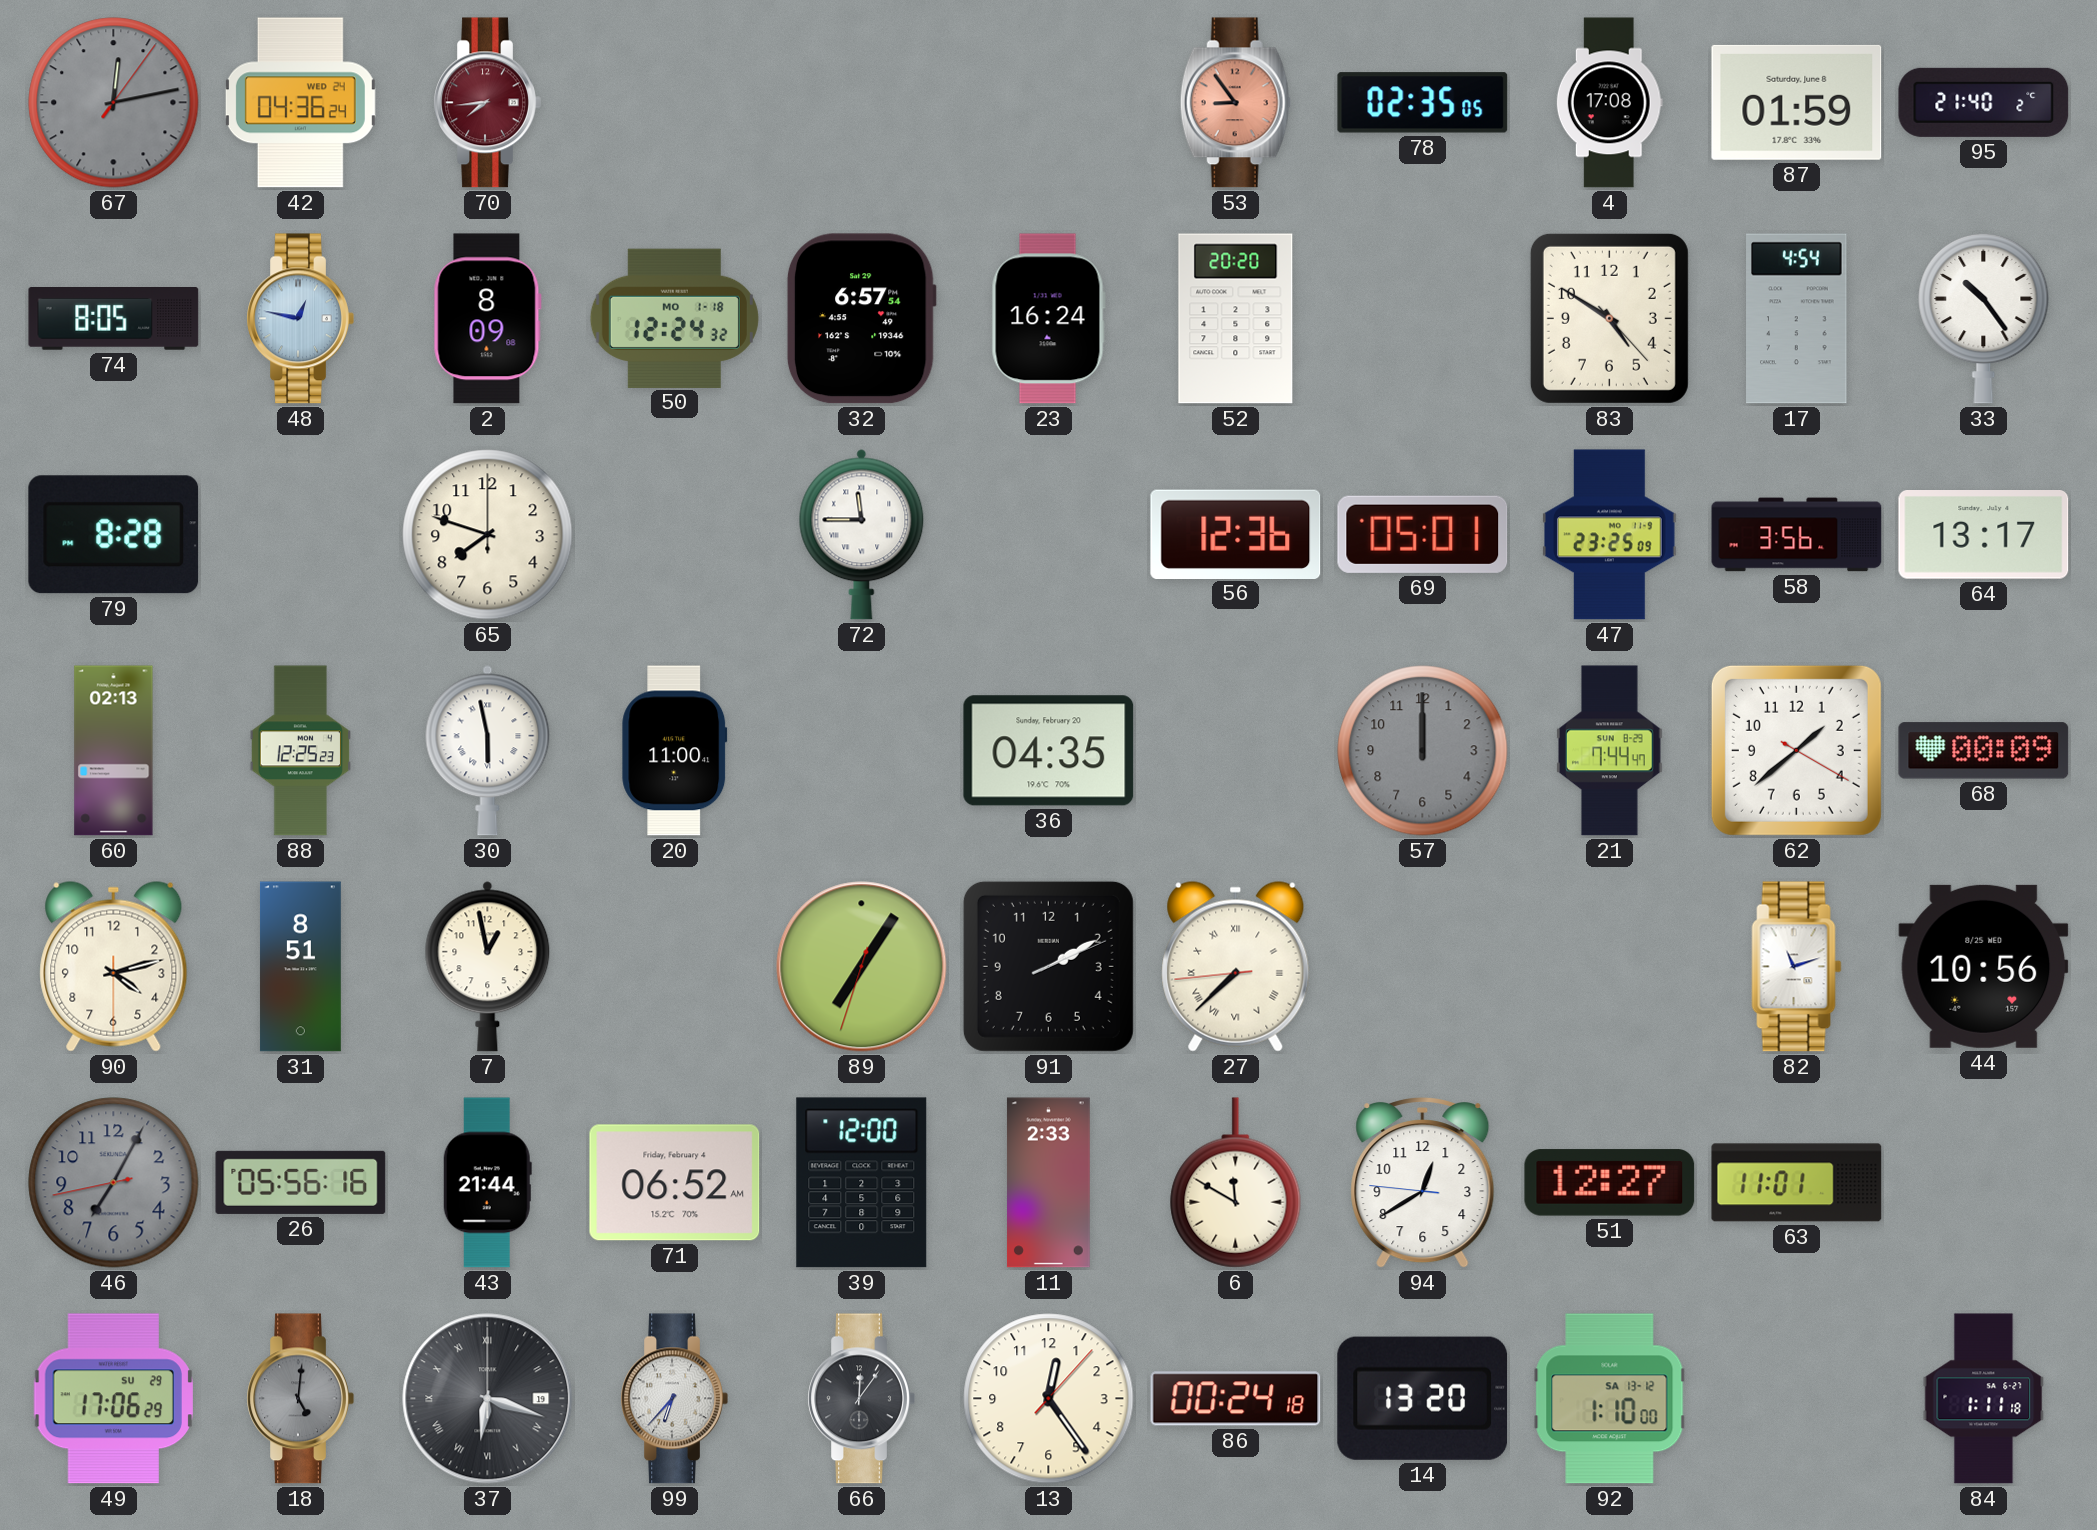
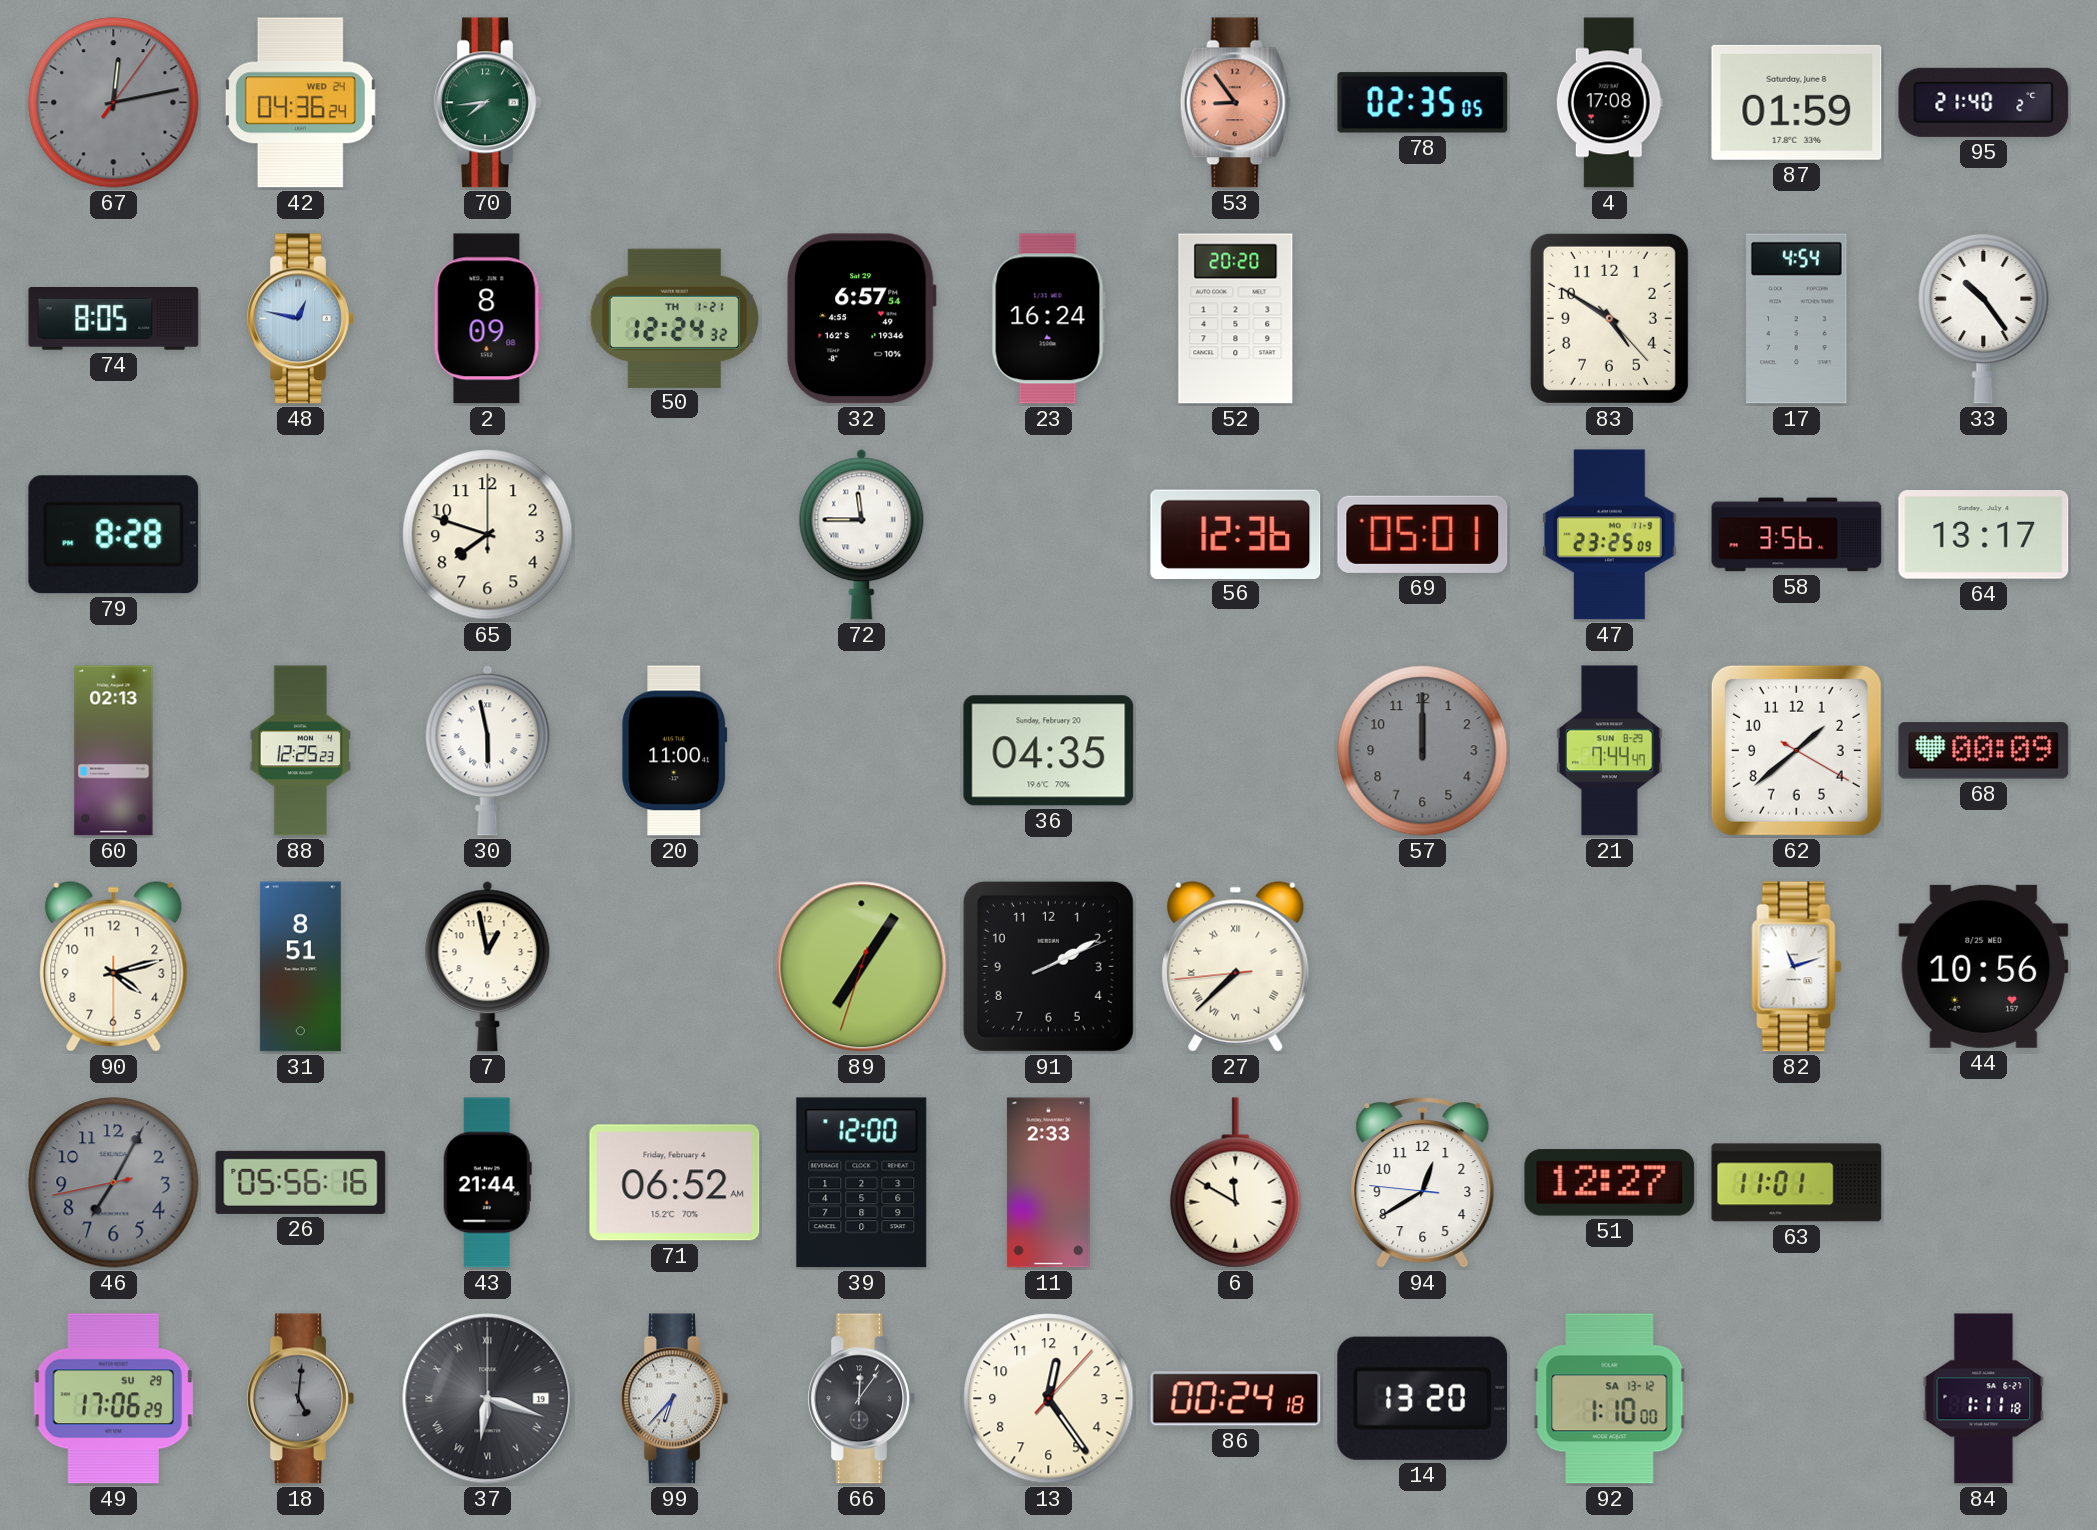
70 dial: burgundy -> green
50 date: MO 1-18 -> TH 1-21
